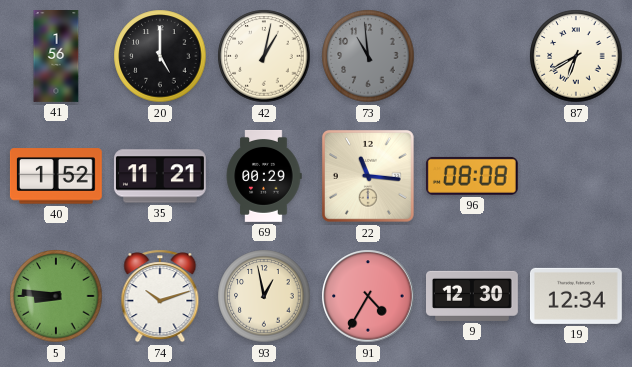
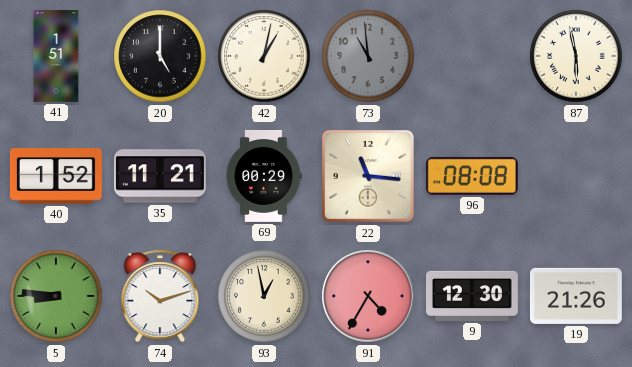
41: 1:56 -> 1:51
87: 6:40 -> 5:58
19: 12:34 -> 21:26
